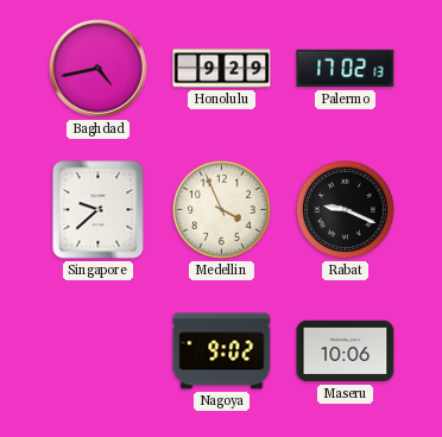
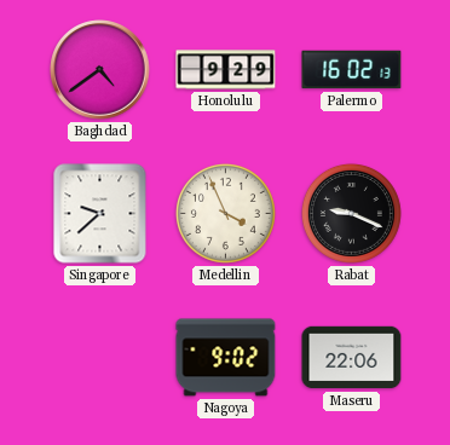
Baghdad: 4:43 -> 4:39
Palermo: 17:02 -> 16:02
Maseru: 10:06 -> 22:06
